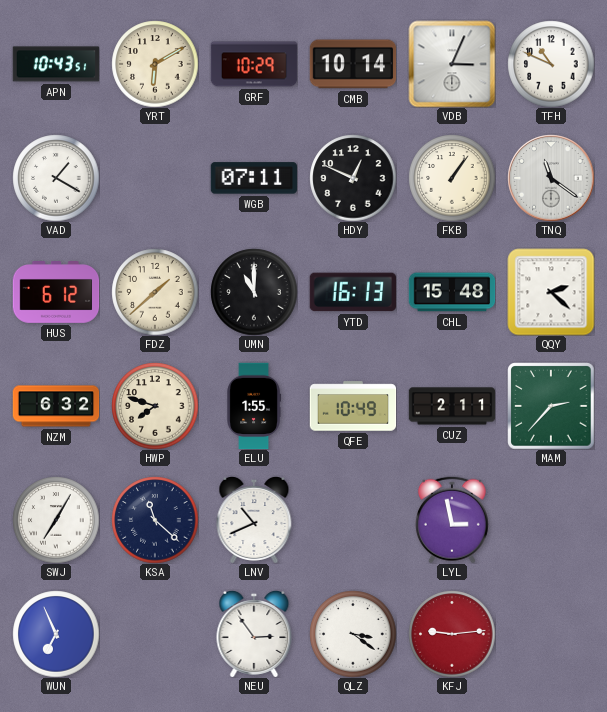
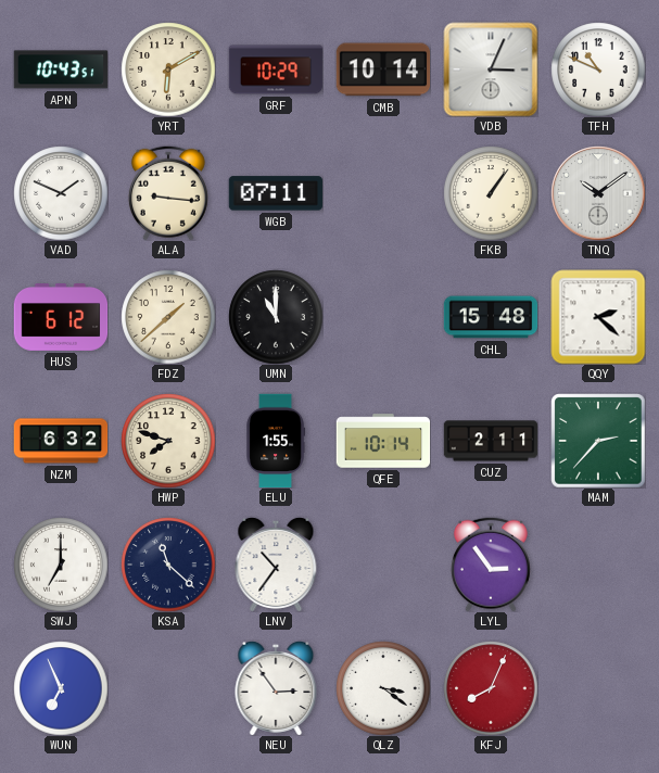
VAD: 1:20 -> 1:49
ALA: none -> 9:16
HDY: 12:49 -> none
TNQ: 11:21 -> 10:09
YTD: 16:13 -> none
QFE: 10:49 -> 10:14
SWJ: 7:05 -> 7:00
LNV: 10:41 -> 10:36
LYL: 2:58 -> 2:54
KFJ: 9:14 -> 8:04
